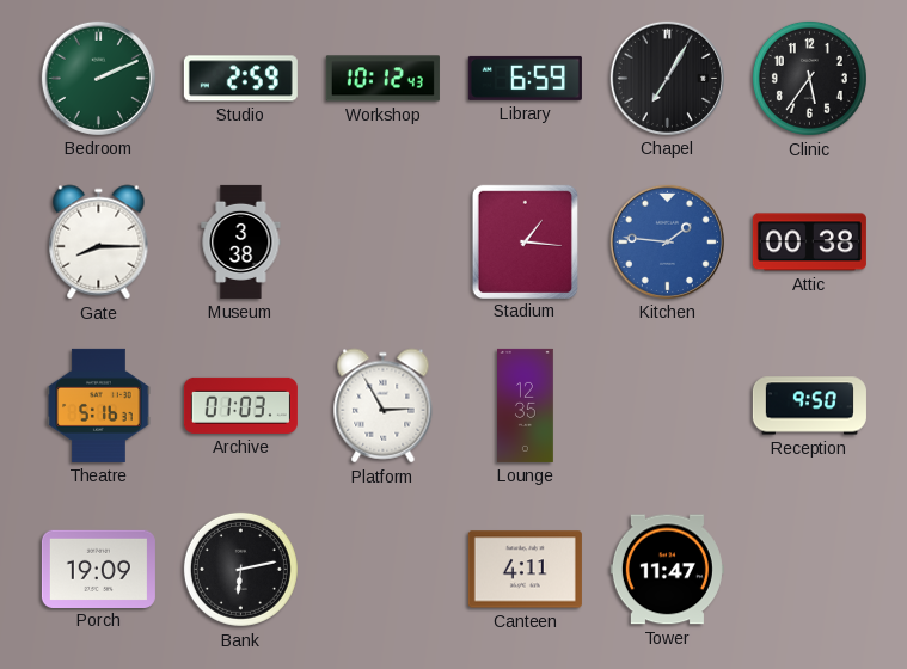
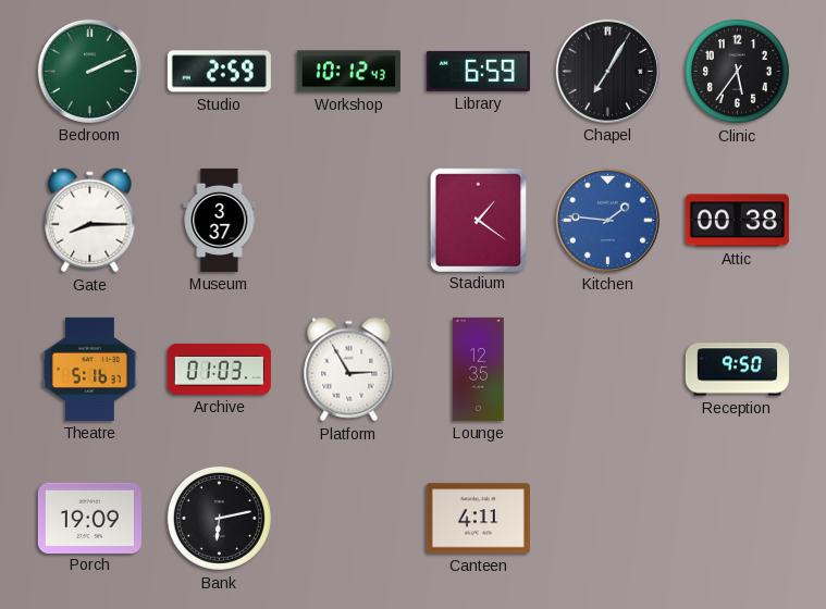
Museum: 3:38 -> 3:37
Stadium: 1:16 -> 1:21
Tower: 11:47 -> none
